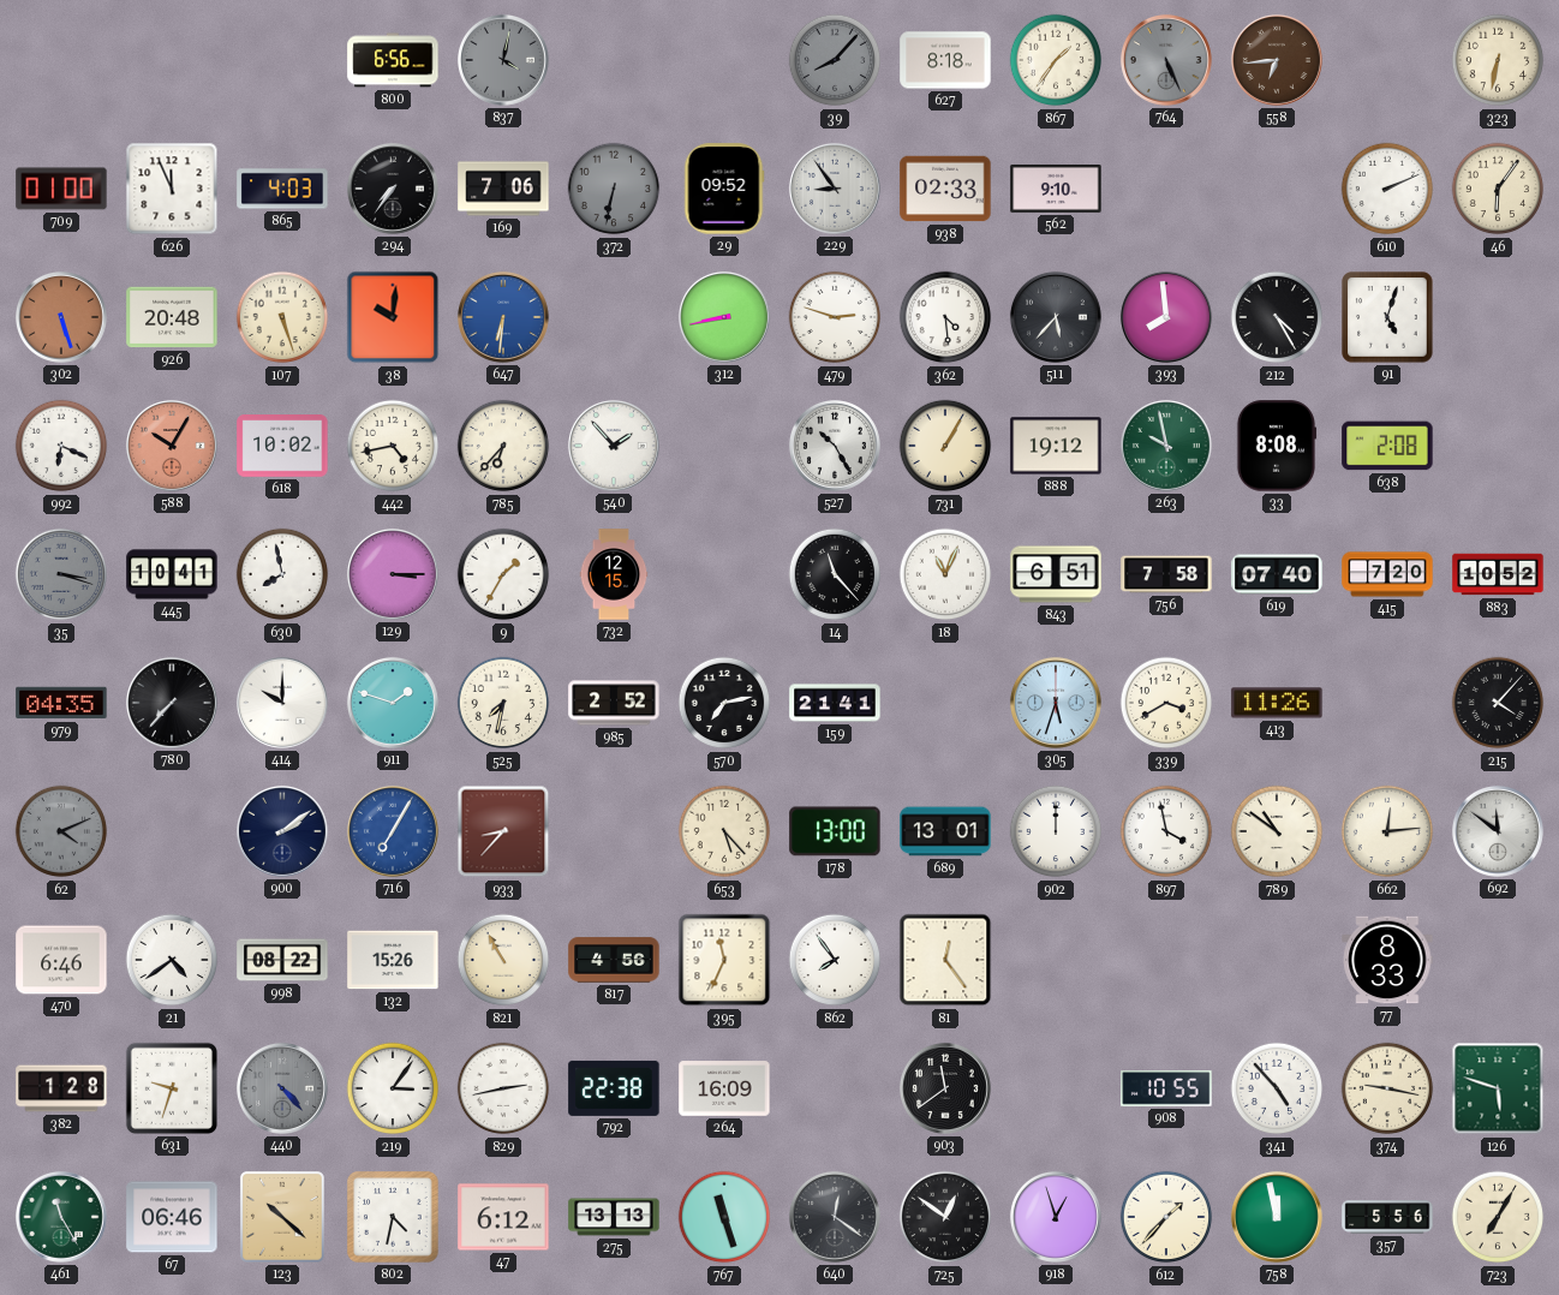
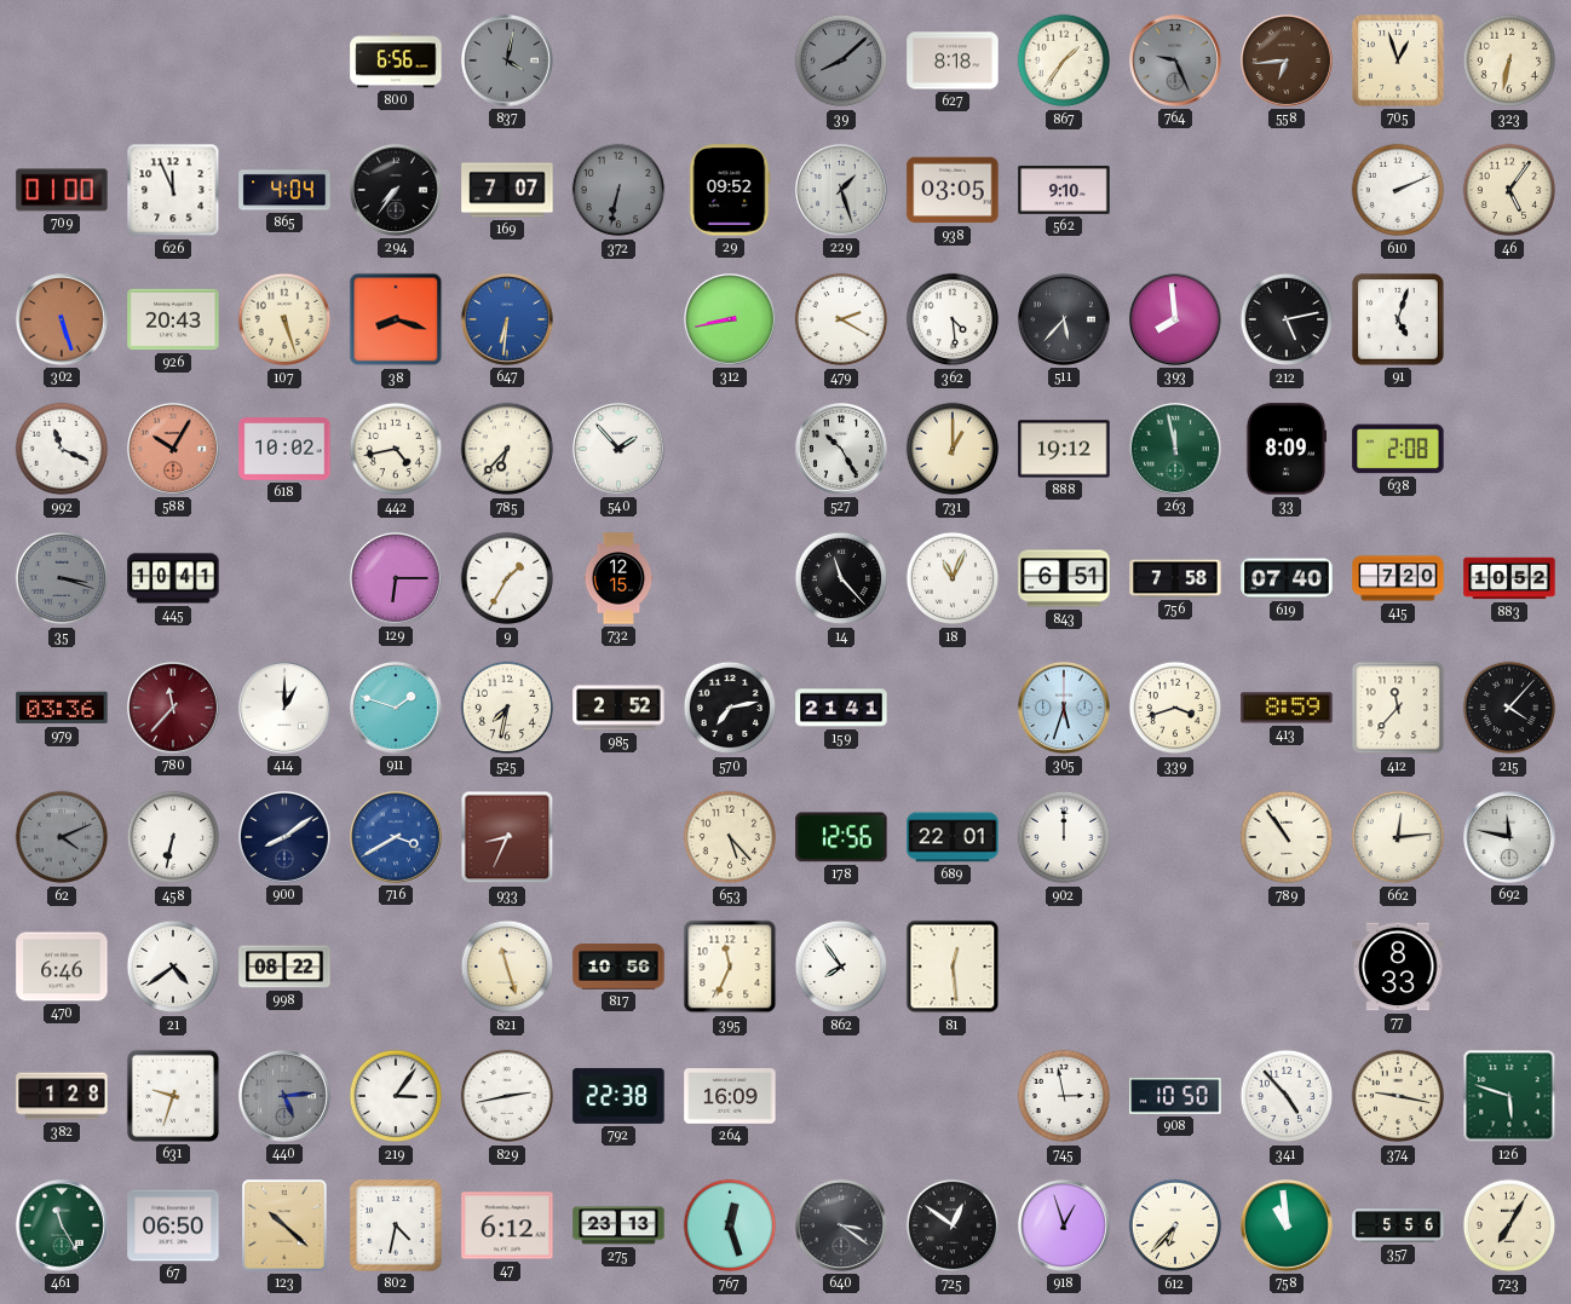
39: 8:07 -> 8:08
764: 5:26 -> 9:26
705: none -> 12:57
865: 4:03 -> 4:04
169: 7:06 -> 7:07
229: 8:54 -> 1:27
938: 02:33 -> 03:05
46: 6:06 -> 5:06
926: 20:48 -> 20:43
38: 10:01 -> 8:18
479: 2:48 -> 2:20
212: 4:25 -> 5:13
992: 6:19 -> 11:19
731: 1:05 -> 1:00
263: 9:58 -> 11:58
33: 8:08 -> 8:09
630: 7:58 -> none
129: 3:15 -> 6:15
979: 04:35 -> 03:36
780: 7:37 -> 11:37
780 dial: black -> burgundy
414: 10:00 -> 1:00
339: 3:40 -> 3:42
413: 11:26 -> 8:59
412: none -> 11:37
458: none -> 6:32
900: 2:09 -> 8:09
716: 7:05 -> 3:40
933: 8:37 -> 8:34
178: 13:00 -> 12:56
689: 13:01 -> 22:01
897: 3:58 -> none
789: 10:51 -> 10:54
692: 11:51 -> 11:47
132: 15:26 -> none
821: 10:55 -> 11:27
817: 4:56 -> 10:56
81: 12:24 -> 12:29
440: 4:23 -> 5:14
903: 11:39 -> none
745: none -> 2:58
908: 10:55 -> 10:50
67: 06:46 -> 06:50
275: 13:13 -> 23:13
767: 11:27 -> 12:27
640: 12:21 -> 3:21
612: 1:37 -> 6:37
758: 11:58 -> 10:59
